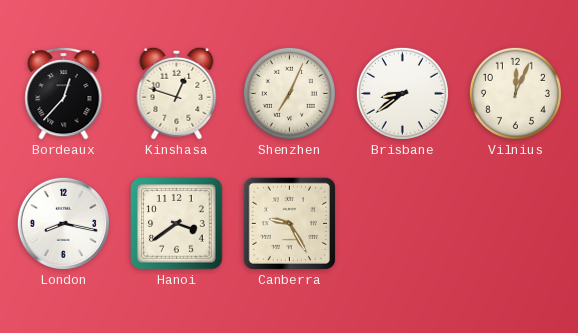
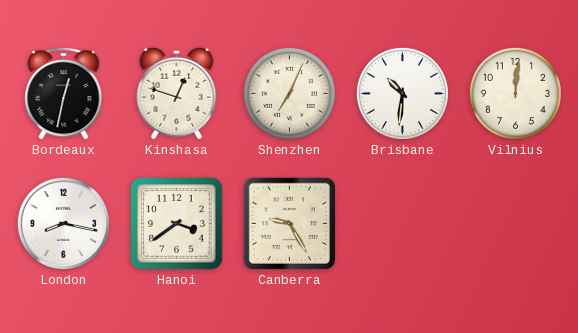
Bordeaux: 12:37 -> 12:32
Brisbane: 8:39 -> 10:31
Vilnius: 12:04 -> 12:01
